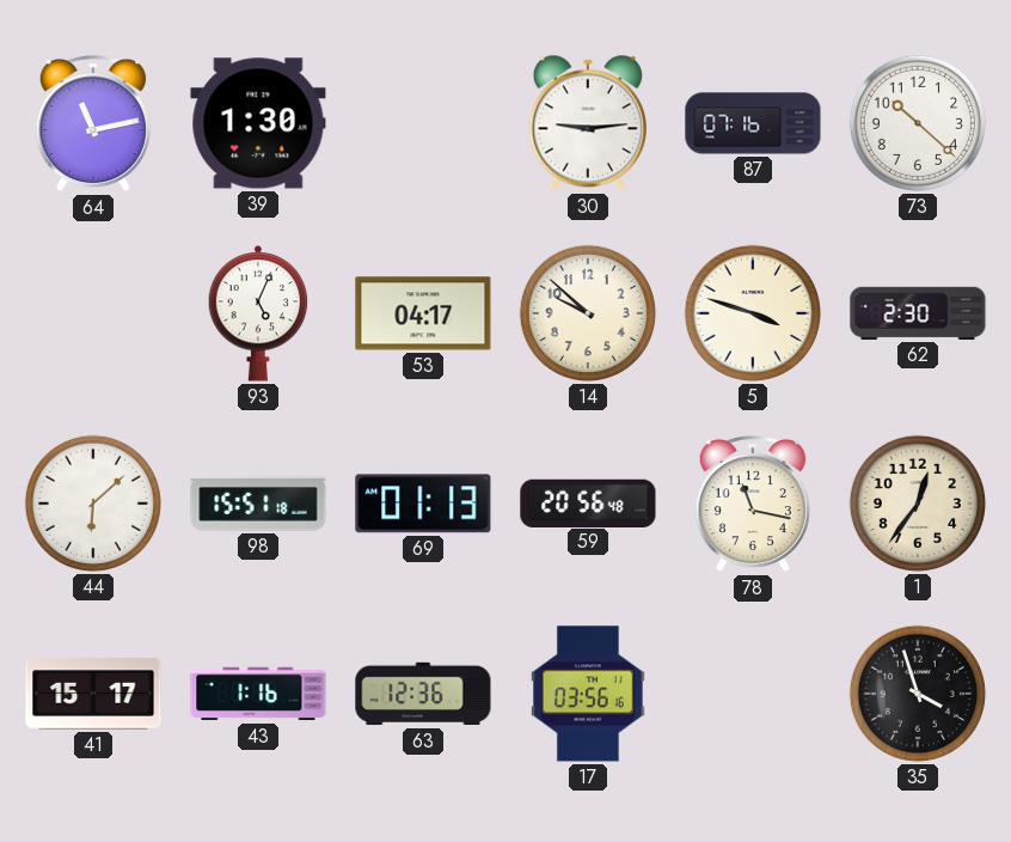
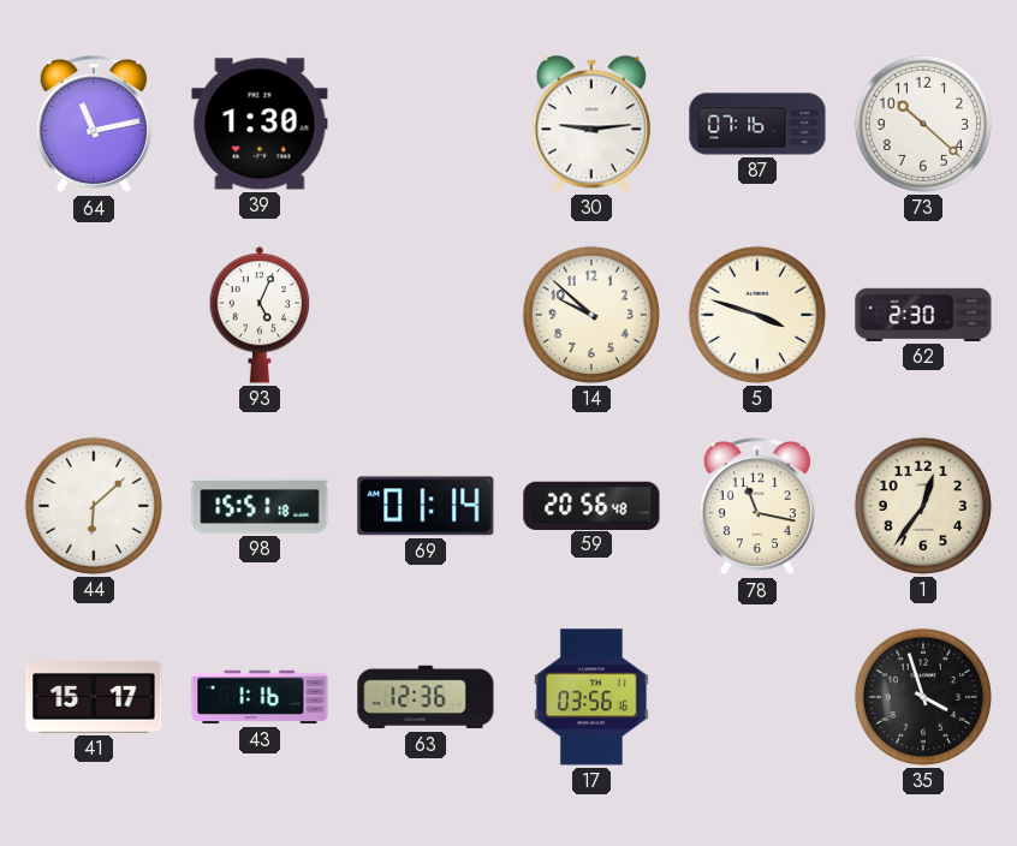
53: 04:17 -> none
69: 01:13 -> 01:14
